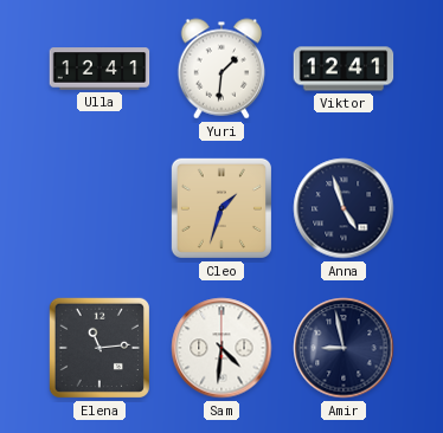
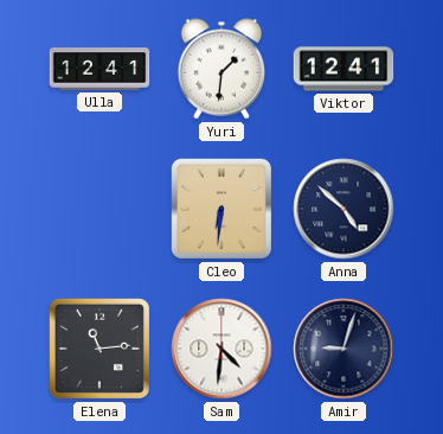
Cleo: 1:33 -> 6:31
Anna: 4:57 -> 4:52
Amir: 8:58 -> 9:03
